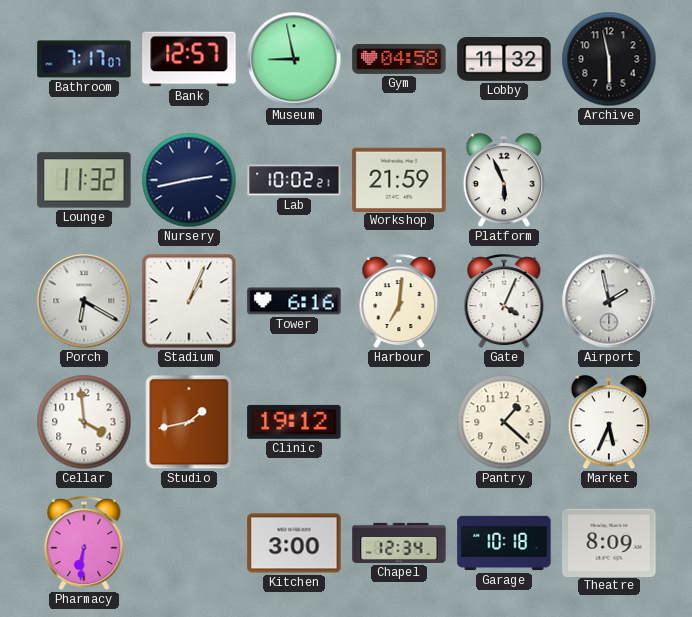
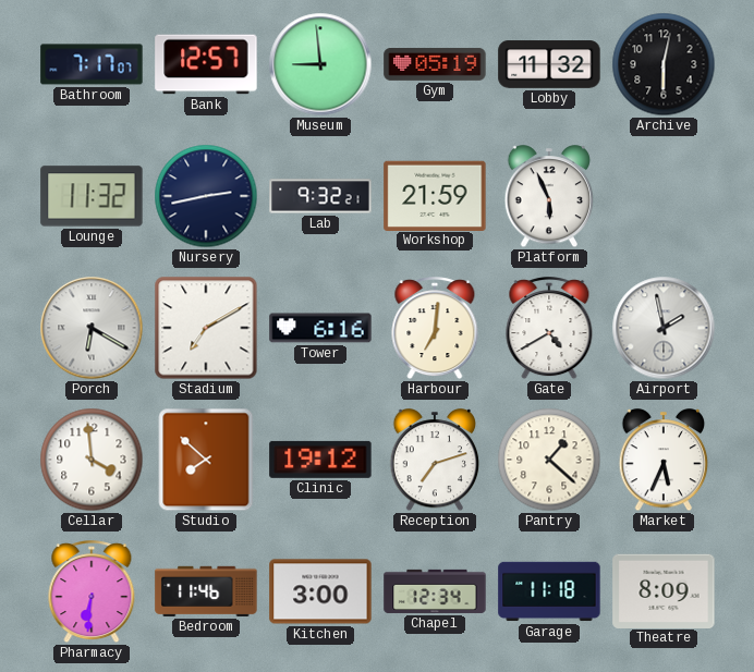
Museum: 8:58 -> 8:59
Gym: 04:58 -> 05:19
Archive: 5:58 -> 6:02
Lab: 10:02 -> 9:32
Stadium: 1:04 -> 7:10
Gate: 4:04 -> 4:40
Studio: 1:43 -> 7:52
Reception: none -> 7:12
Bedroom: none -> 11:46
Garage: 10:18 -> 11:18
